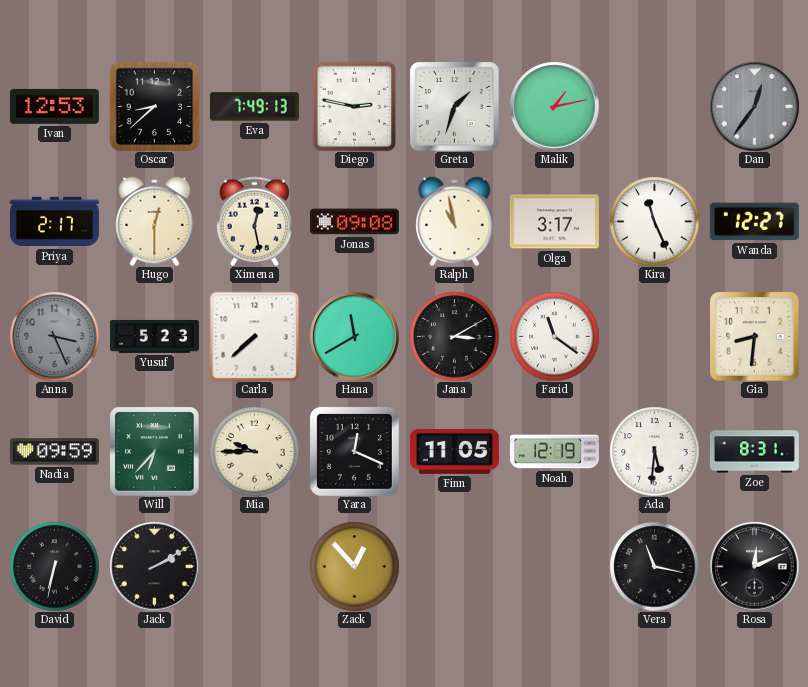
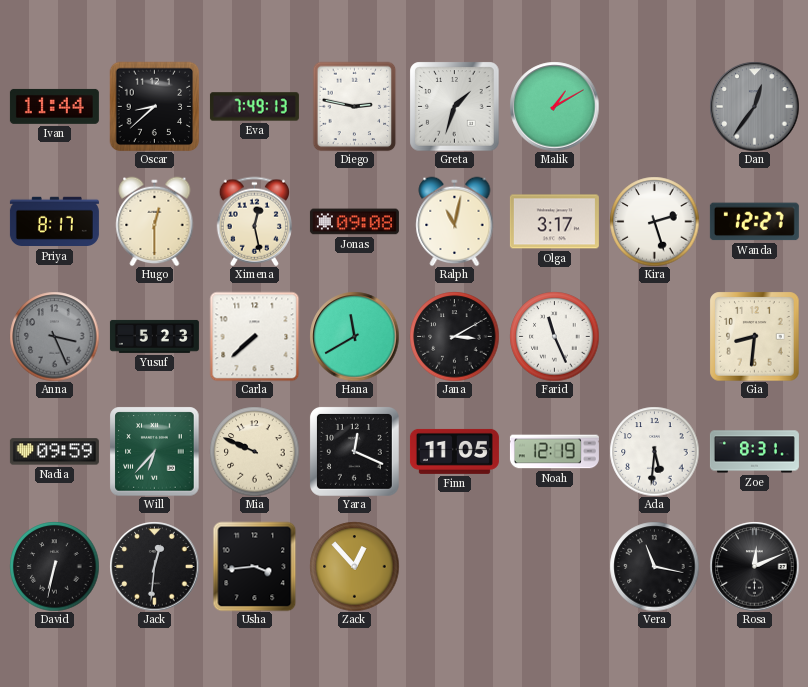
Ivan: 12:53 -> 11:44
Malik: 1:13 -> 1:10
Priya: 2:17 -> 8:17
Ralph: 10:58 -> 11:02
Kira: 11:26 -> 2:27
Farid: 11:21 -> 11:26
Mia: 9:45 -> 9:49
Jack: 2:10 -> 12:31
Usha: none -> 3:44
